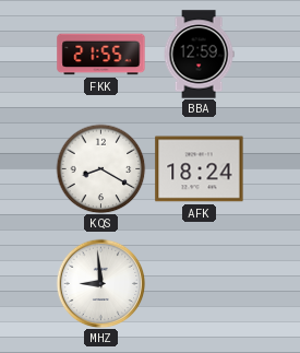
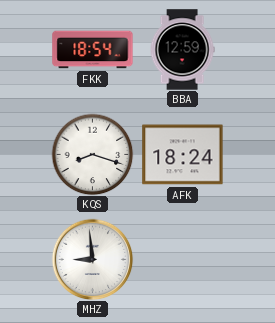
FKK: 21:55 -> 18:54
KQS: 8:20 -> 8:18
